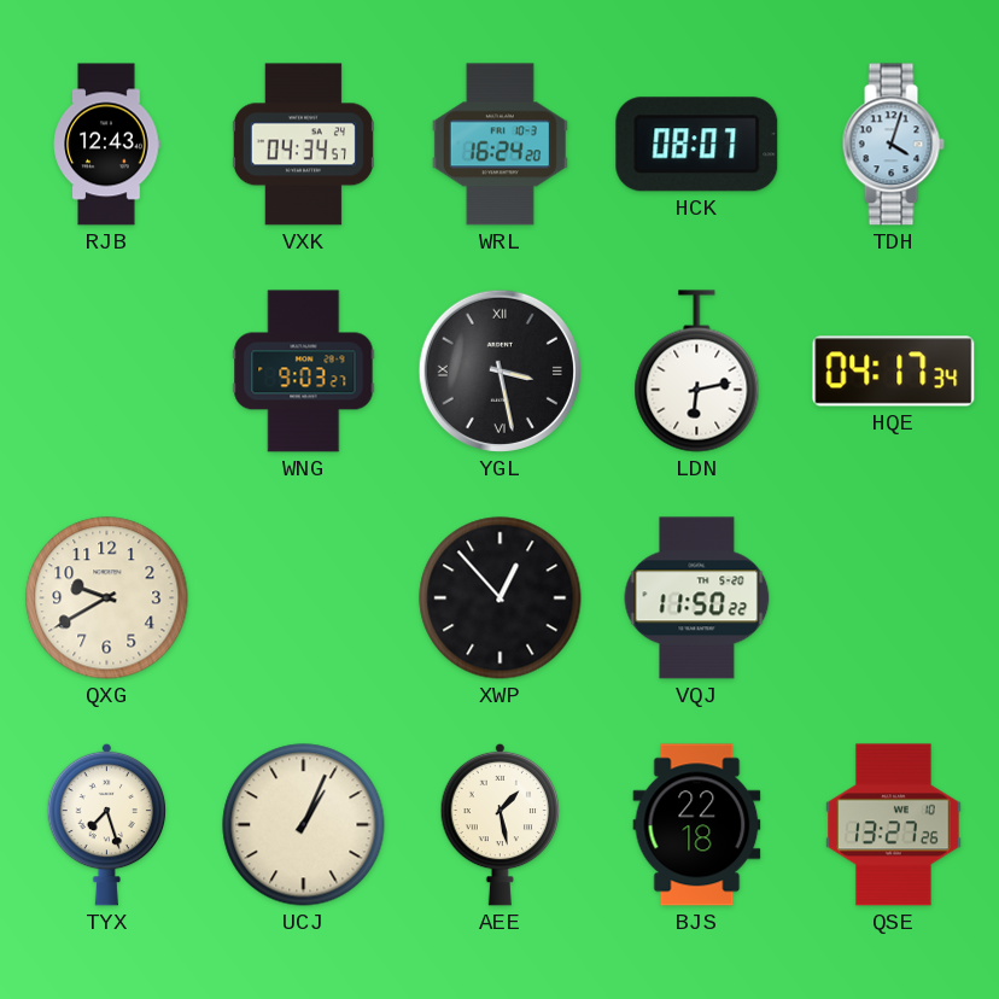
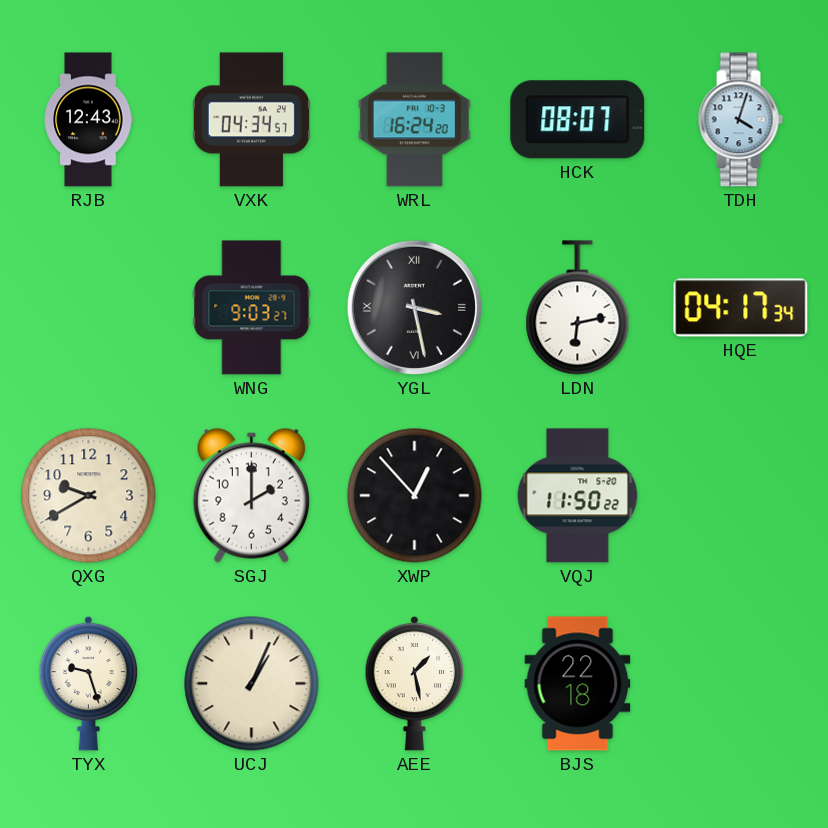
SGJ: none -> 2:00
TYX: 7:27 -> 9:27
QSE: 13:27 -> none
